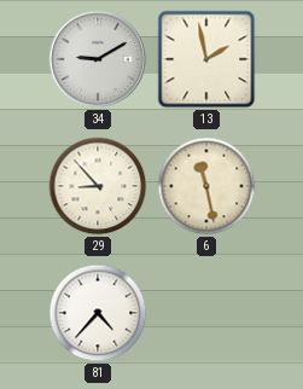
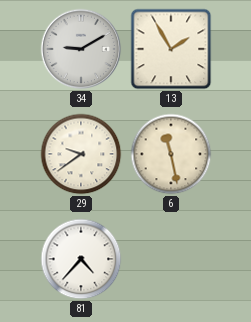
13: 1:58 -> 1:55
29: 8:53 -> 9:39
